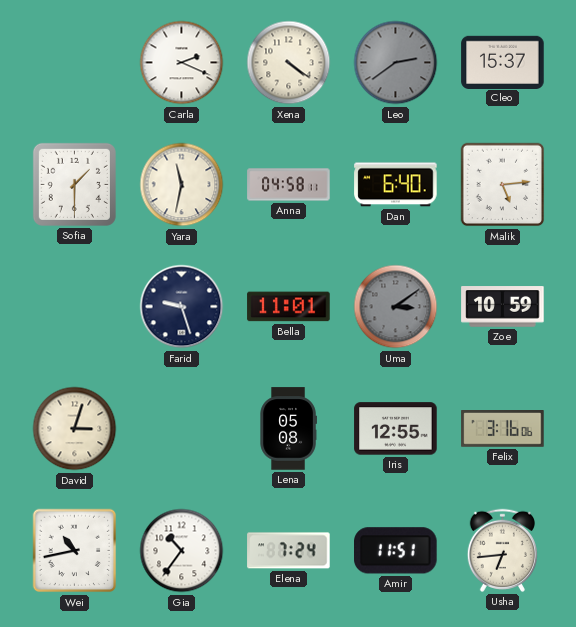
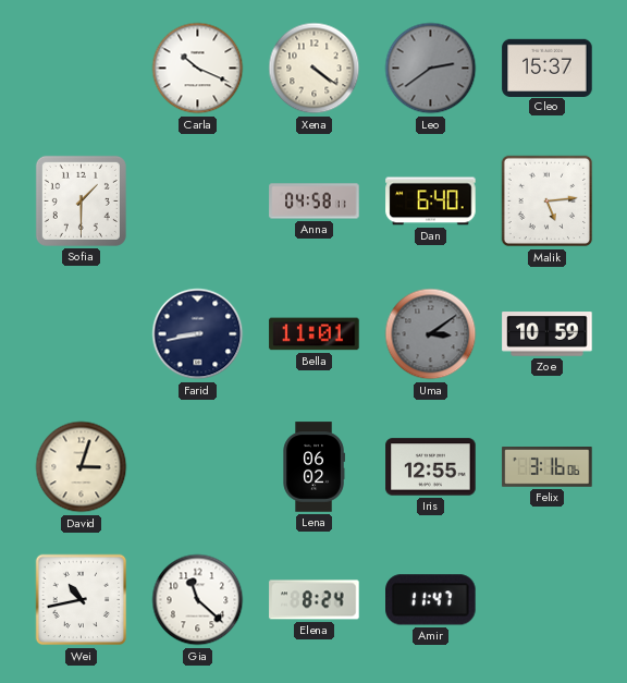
Carla: 2:19 -> 10:19
Yara: 11:32 -> none
Farid: 9:27 -> 8:43
Lena: 05:08 -> 06:02
Gia: 10:36 -> 11:22
Elena: 7:24 -> 8:24
Amir: 11:51 -> 11:47
Usha: 6:44 -> none
